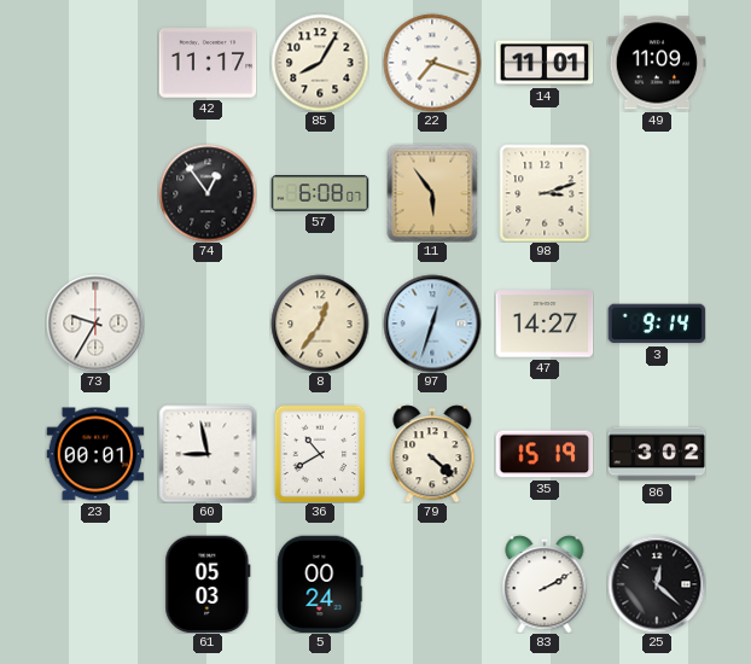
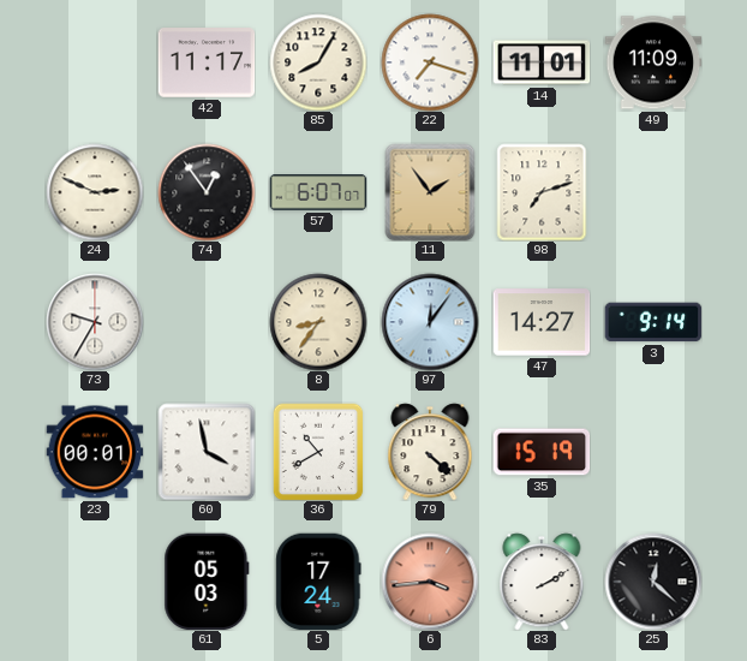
24: none -> 2:49
57: 6:08 -> 6:07
11: 5:54 -> 1:54
98: 3:12 -> 7:12
8: 12:36 -> 8:36
97: 12:33 -> 12:06
60: 8:58 -> 3:58
86: 3:02 -> none
5: 00:24 -> 17:24
6: none -> 3:44
